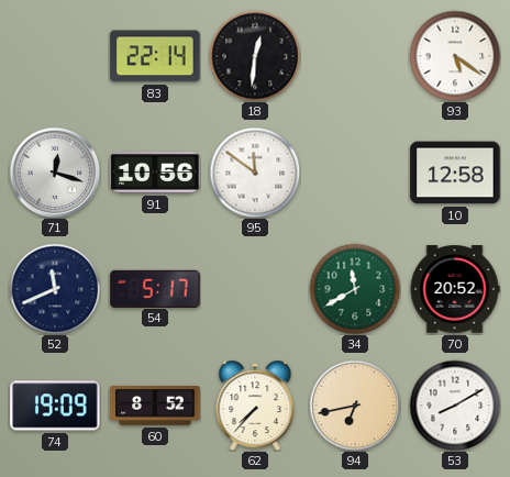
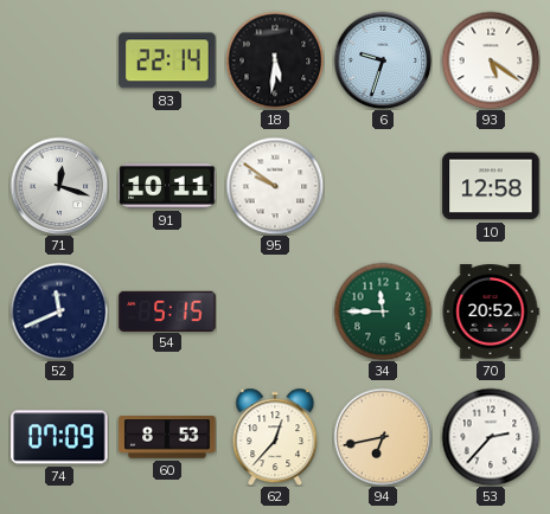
18: 12:31 -> 5:31
6: none -> 9:33
91: 10:56 -> 10:11
95: 11:51 -> 9:51
54: 5:17 -> 5:15
34: 11:40 -> 11:45
74: 19:09 -> 07:09
60: 8:52 -> 8:53
62: 7:37 -> 12:37
53: 8:10 -> 2:37
